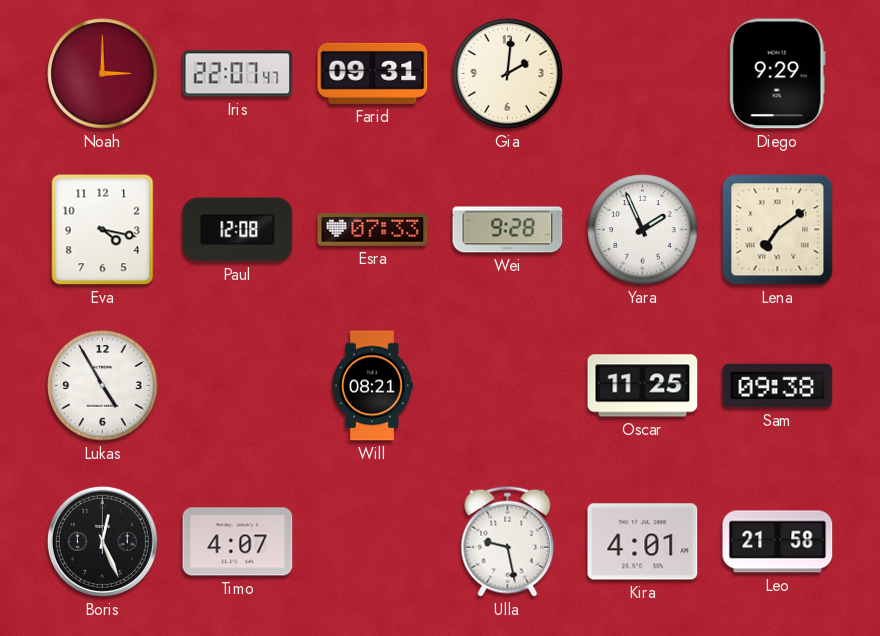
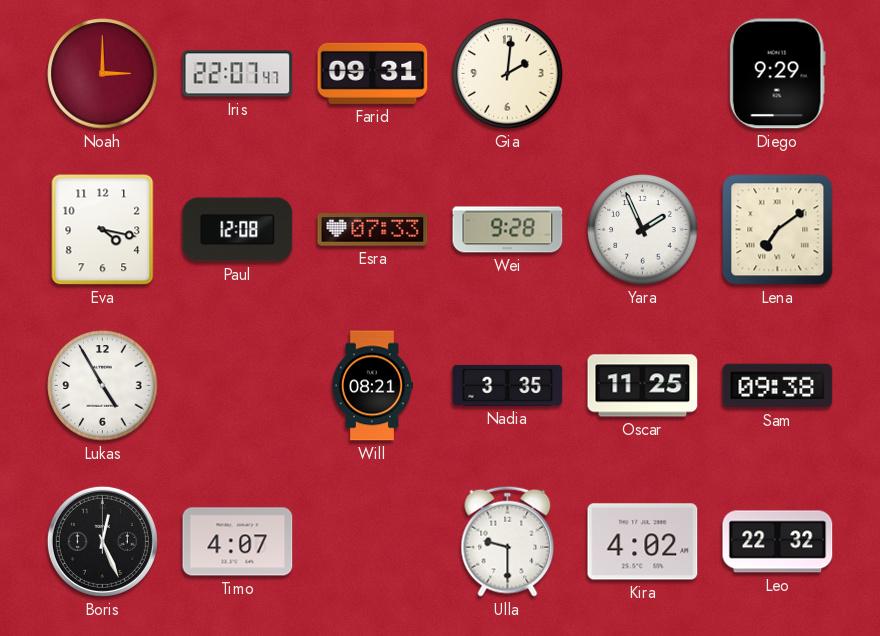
Nadia: none -> 3:35
Ulla: 9:28 -> 9:30
Kira: 4:01 -> 4:02
Leo: 21:58 -> 22:32
